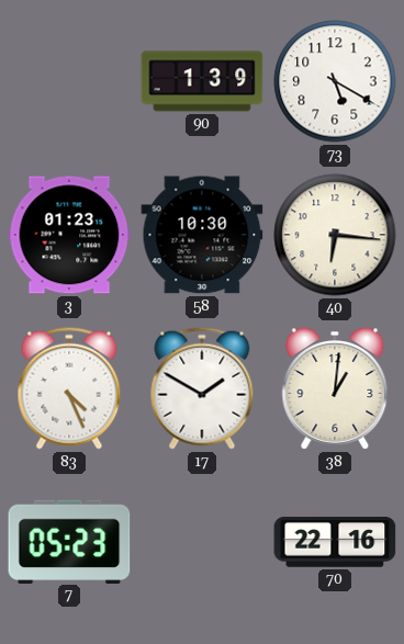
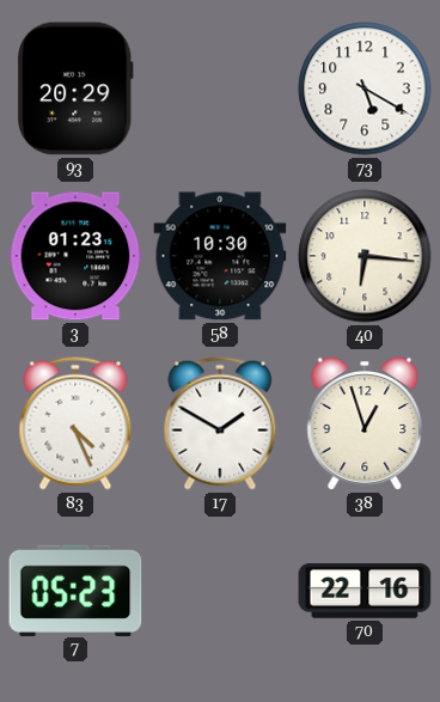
93: none -> 20:29
90: 1:39 -> none
38: 1:01 -> 12:57
